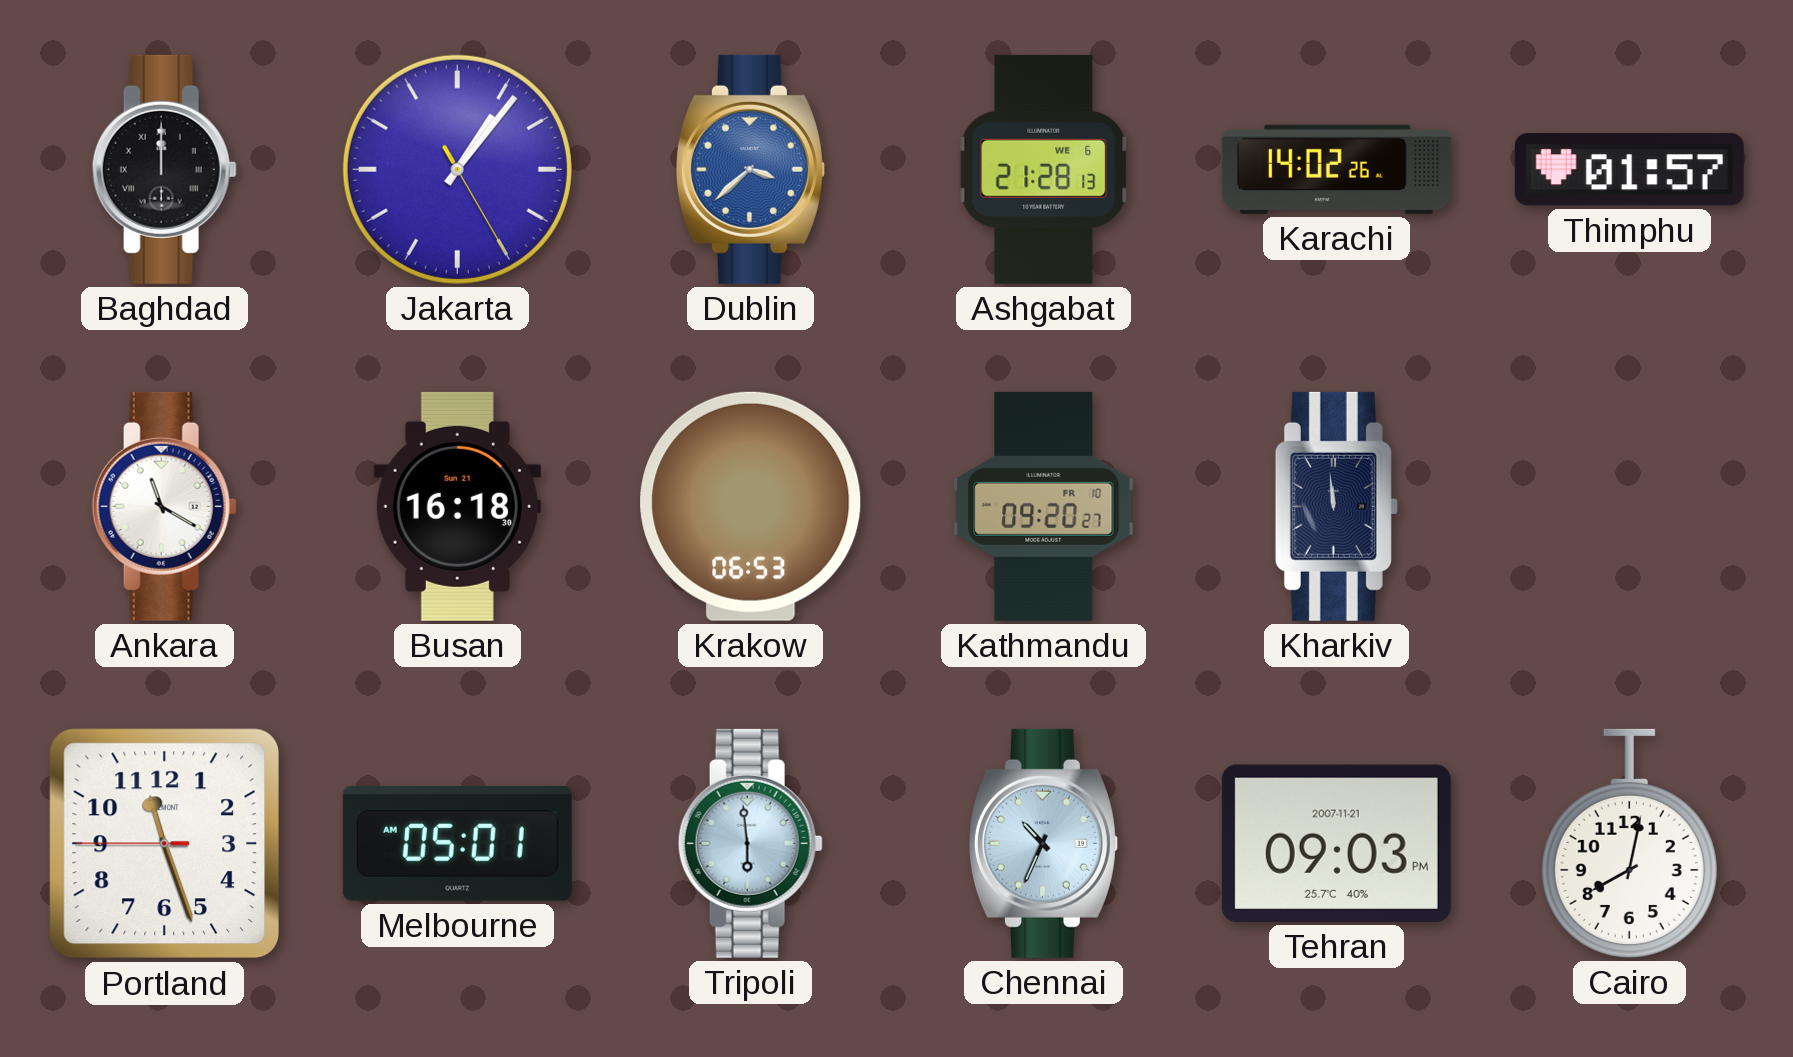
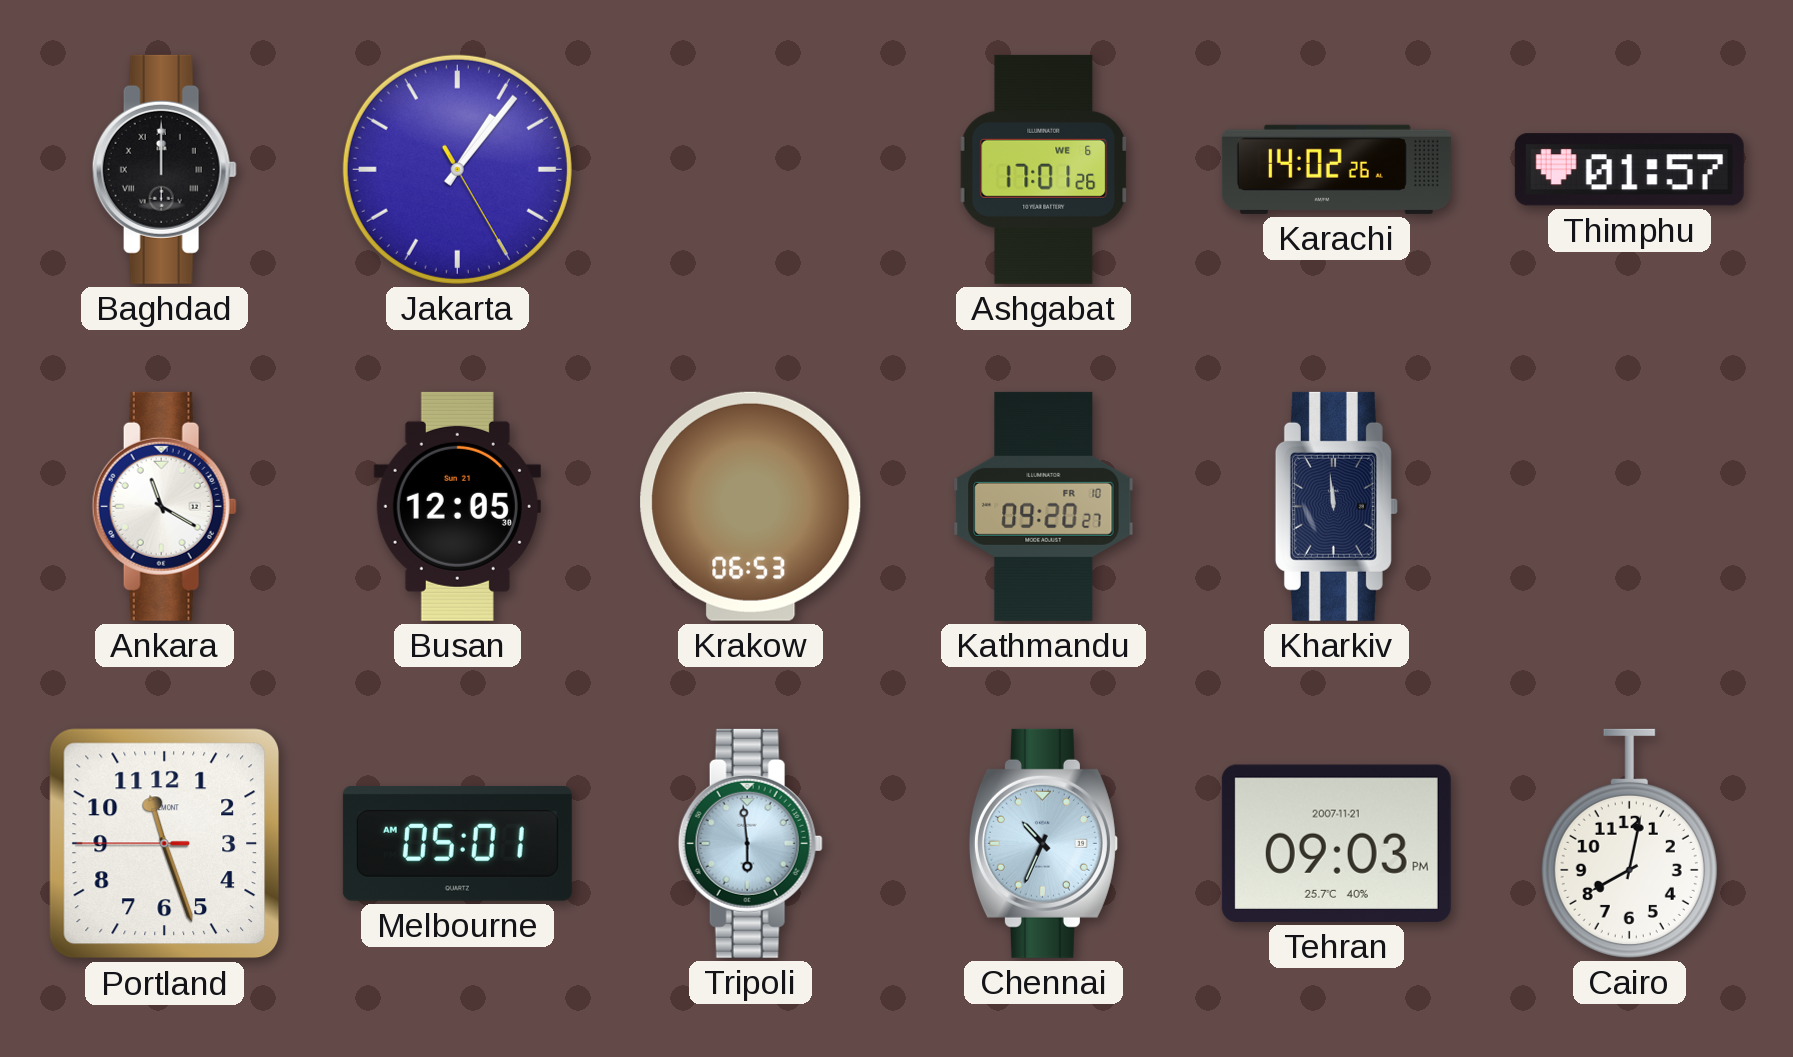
Dublin: 3:38 -> none
Ashgabat: 21:28 -> 17:01
Busan: 16:18 -> 12:05
